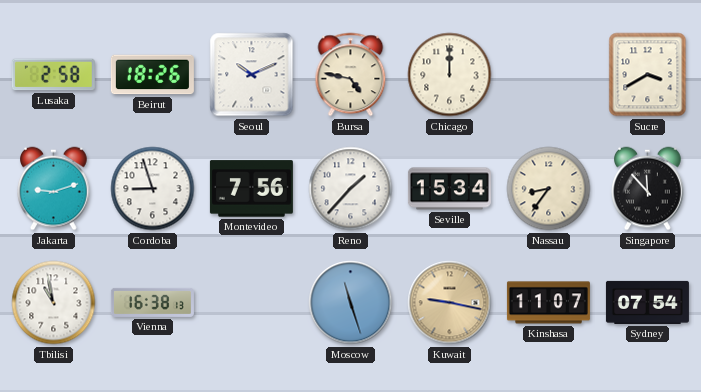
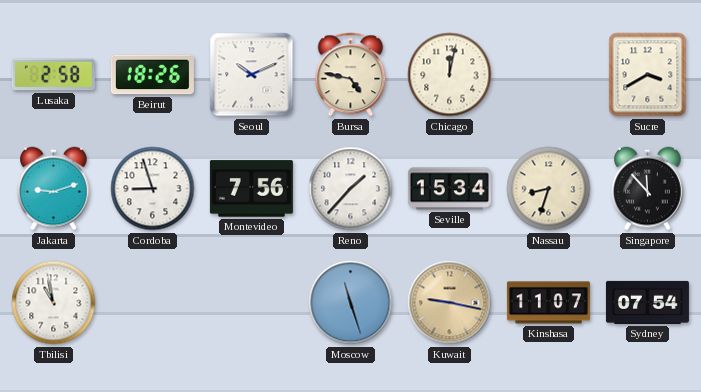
Chicago: 12:00 -> 12:02
Nassau: 8:36 -> 8:33
Vienna: 16:38 -> none
